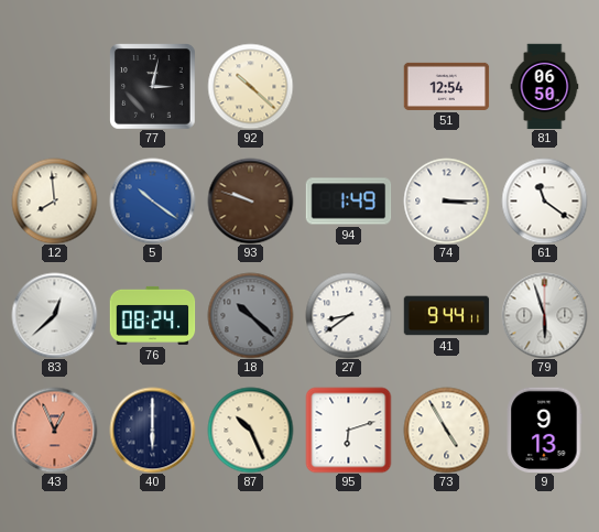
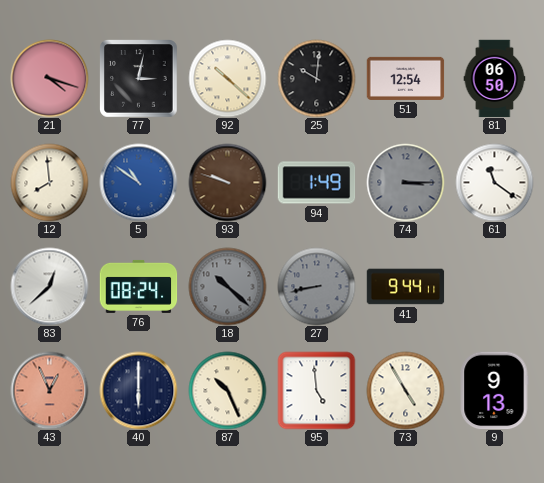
21: none -> 4:18
25: none -> 10:01
5: 10:21 -> 10:51
74 dial: white -> grey
27: 8:39 -> 8:43
27 dial: white -> grey
79: 5:57 -> none
95: 6:12 -> 4:59
